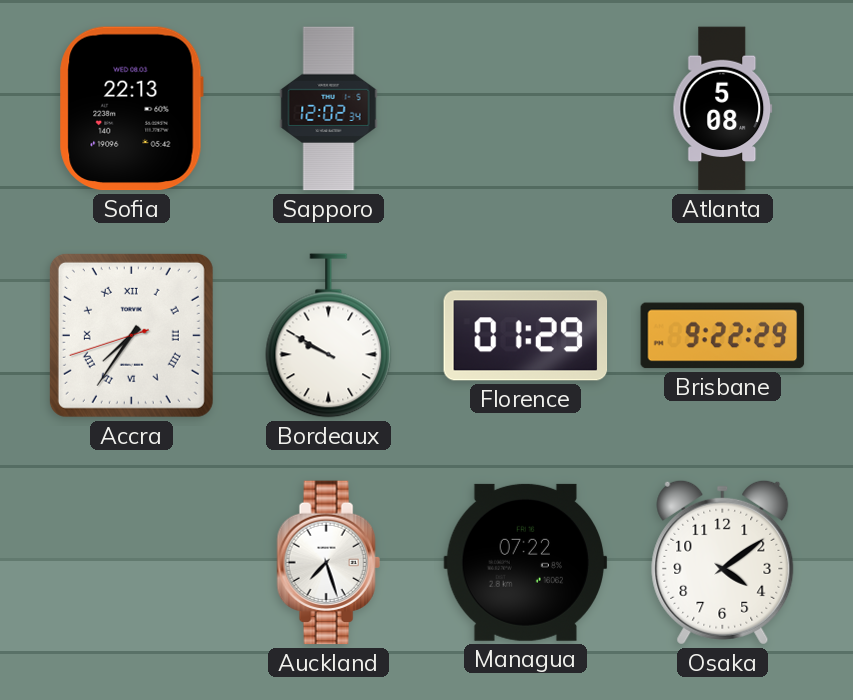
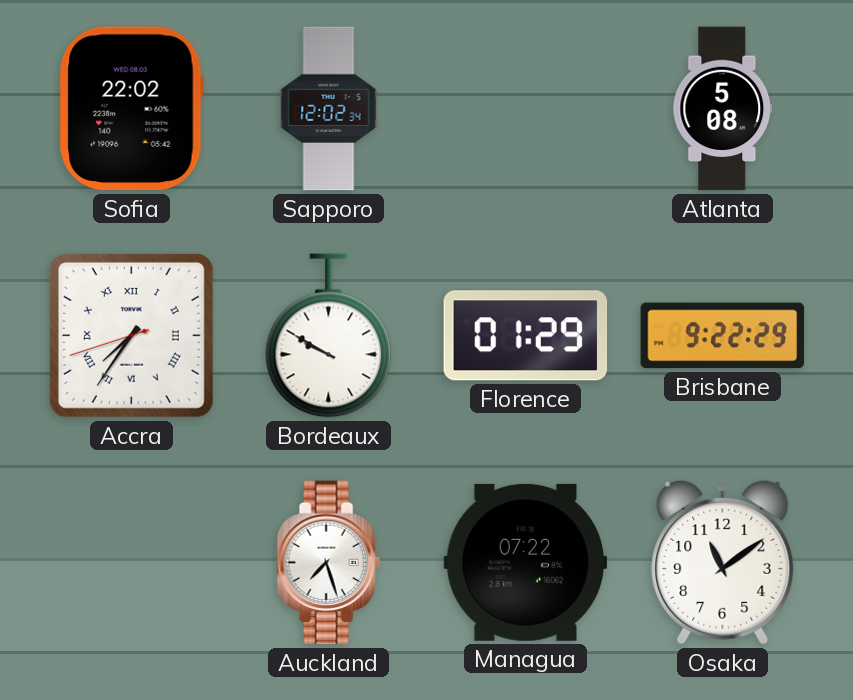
Sofia: 22:13 -> 22:02
Osaka: 4:09 -> 11:09
